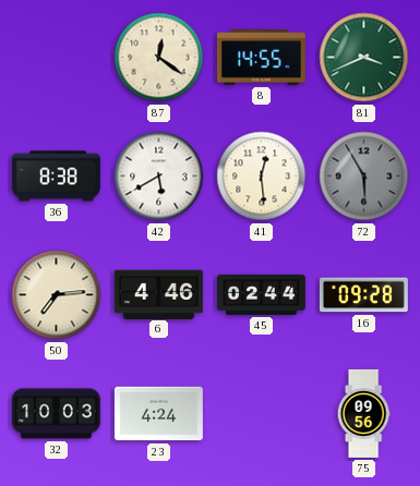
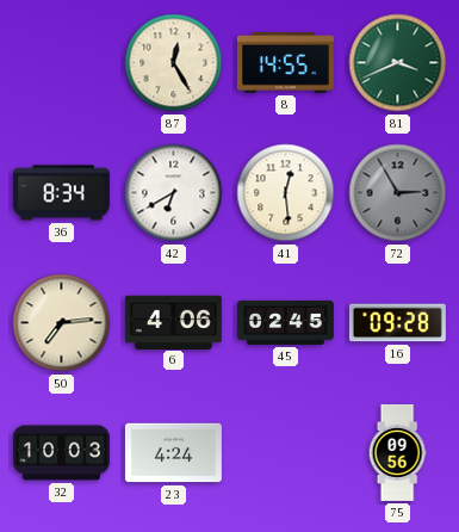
87: 12:21 -> 12:25
36: 8:38 -> 8:34
42: 5:40 -> 6:40
72: 5:55 -> 2:55
6: 4:46 -> 4:06
45: 02:44 -> 02:45
